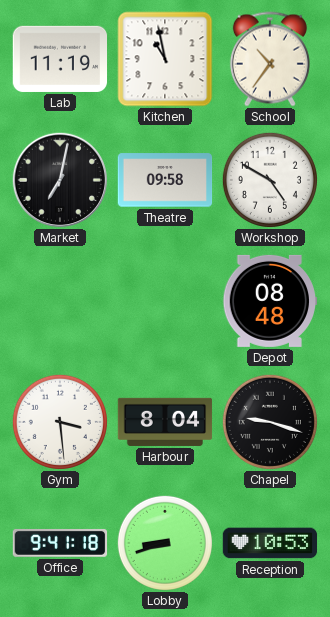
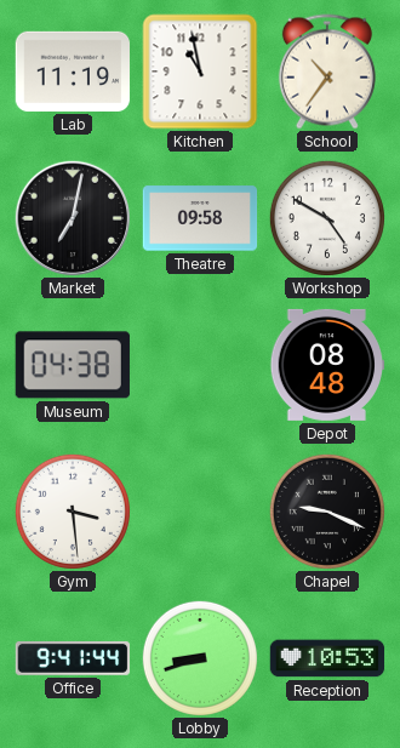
Museum: none -> 04:38
Harbour: 8:04 -> none
Chapel: 9:18 -> 9:19
Office: 9:41:18 -> 9:41:44
